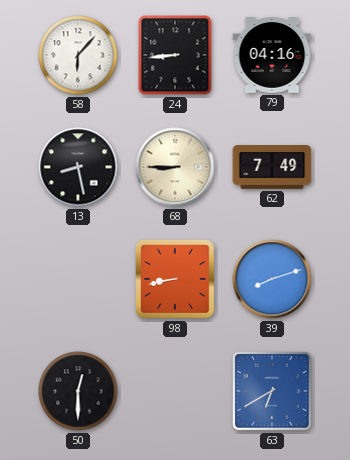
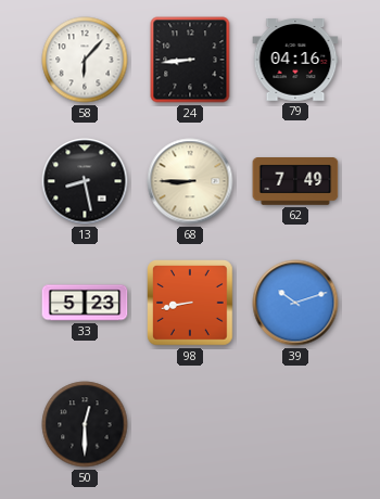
33: none -> 5:23
39: 8:12 -> 10:12
63: 6:40 -> none
